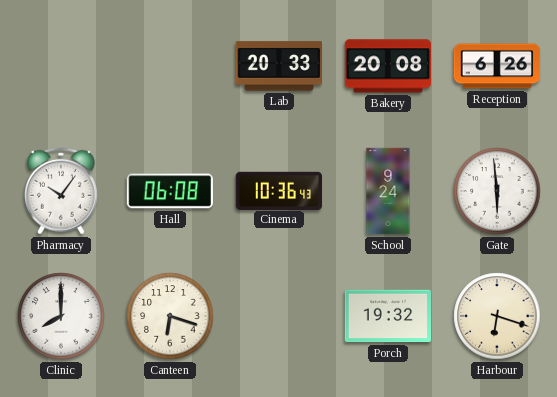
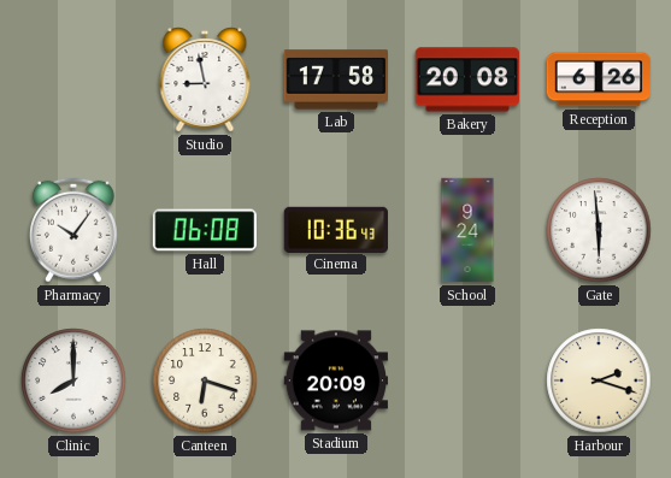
Studio: none -> 8:58
Lab: 20:33 -> 17:58
Stadium: none -> 20:09
Porch: 19:32 -> none
Harbour: 6:18 -> 2:18
